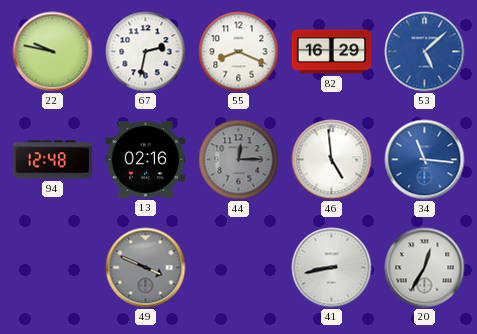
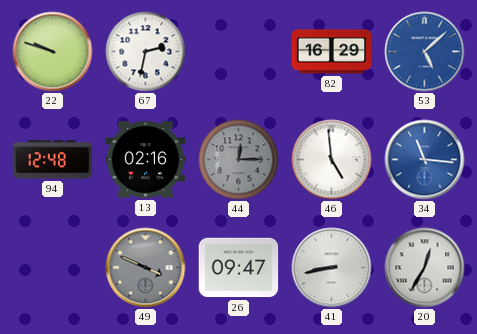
22: 9:47 -> 9:48
55: 8:19 -> none
26: none -> 09:47
